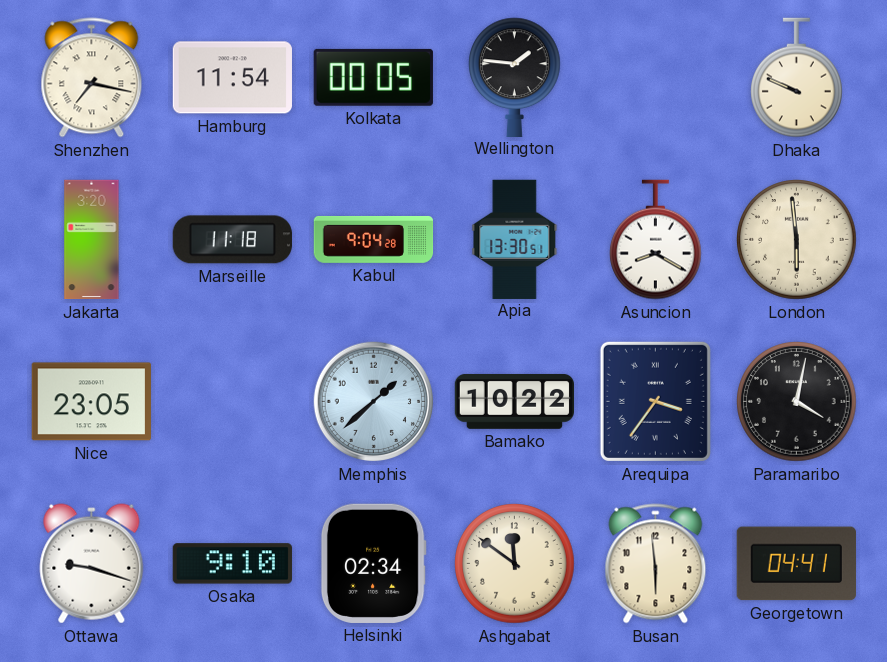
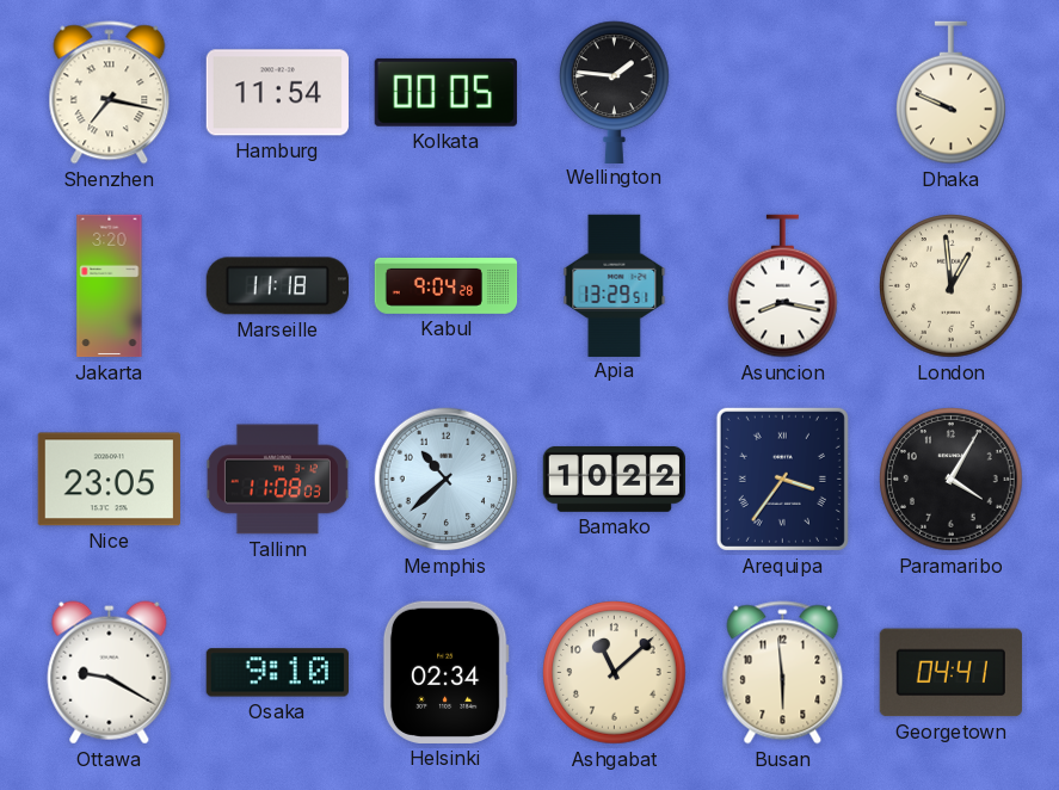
Apia: 13:30 -> 13:29
Asuncion: 8:20 -> 8:17
London: 5:59 -> 12:59
Tallinn: none -> 11:08
Memphis: 1:38 -> 10:38
Paramaribo: 4:02 -> 4:05
Ottawa: 9:18 -> 9:20
Ashgabat: 11:51 -> 11:08
